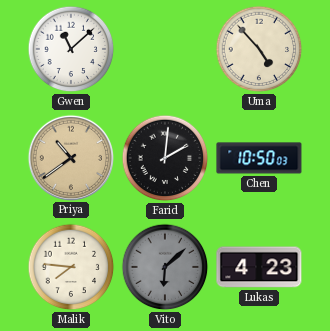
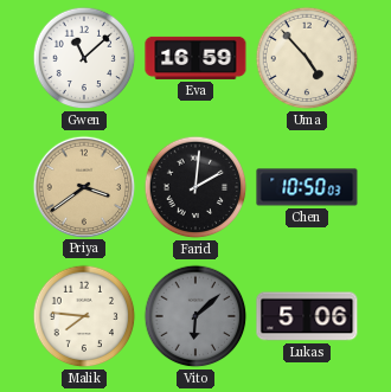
Eva: none -> 16:59
Priya: 10:39 -> 3:39
Lukas: 4:23 -> 5:06
